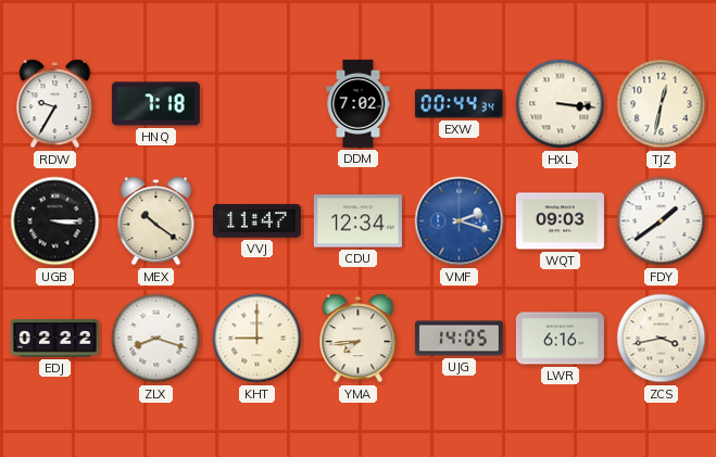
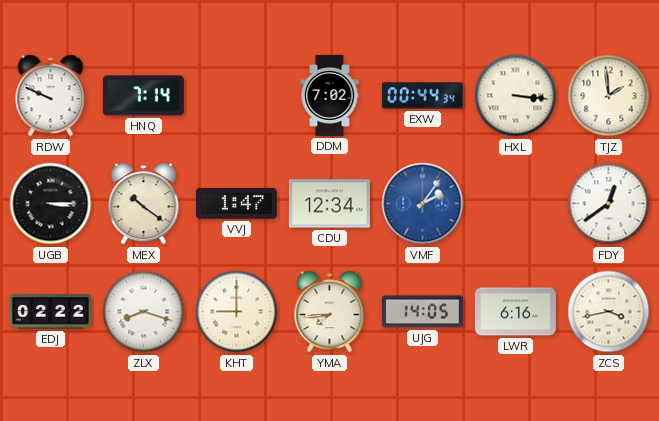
RDW: 9:35 -> 9:49
HNQ: 7:18 -> 7:14
TJZ: 12:32 -> 1:59
VVJ: 11:47 -> 1:47
VMF: 2:18 -> 2:06
WQT: 09:03 -> none
FDY: 1:39 -> 12:39
